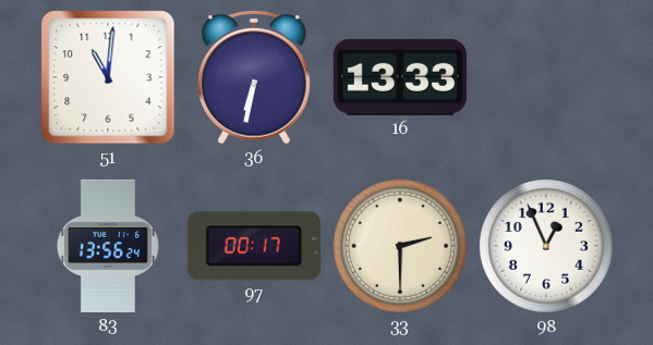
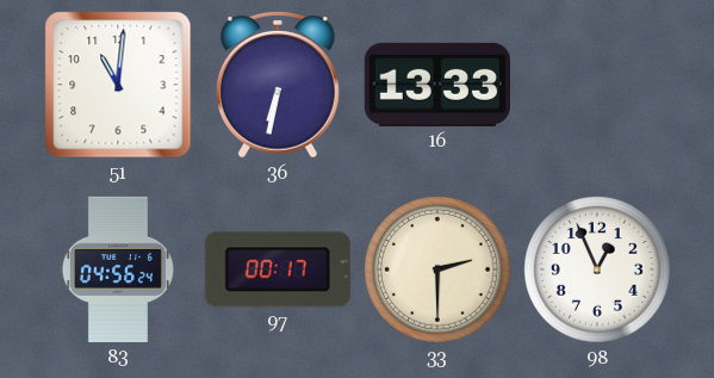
83: 13:56 -> 04:56
